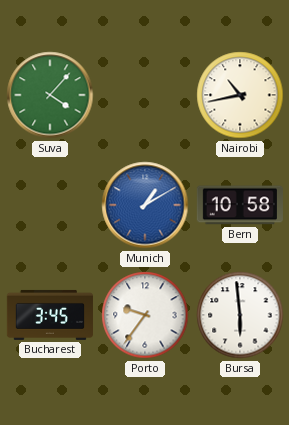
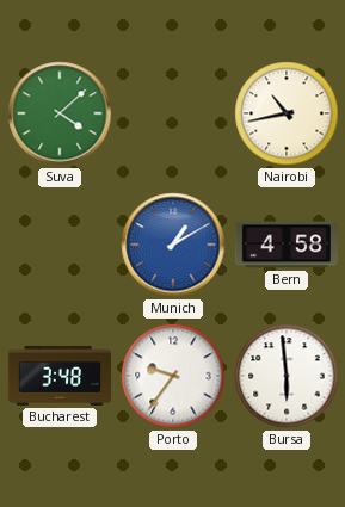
Suva: 4:07 -> 4:08
Bern: 10:58 -> 4:58
Bucharest: 3:45 -> 3:48
